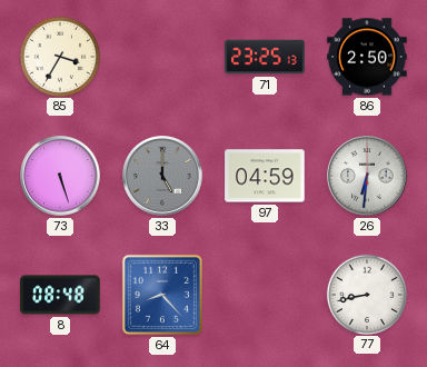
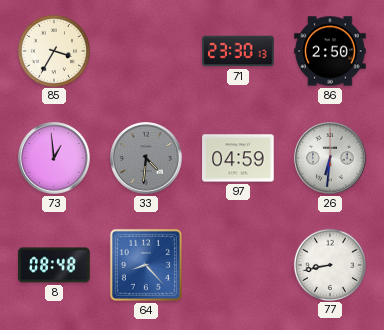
71: 23:25 -> 23:30
73: 5:27 -> 12:59
33: 5:00 -> 4:31
